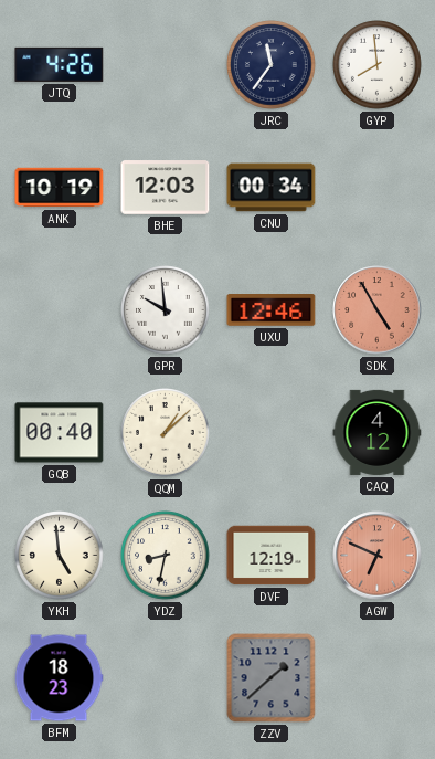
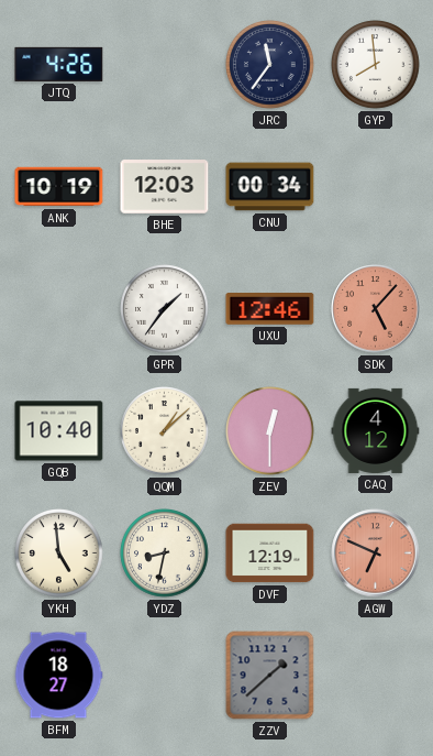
GPR: 9:59 -> 1:36
SDK: 4:55 -> 5:07
GQB: 00:40 -> 10:40
ZEV: none -> 12:30
BFM: 18:23 -> 18:27
